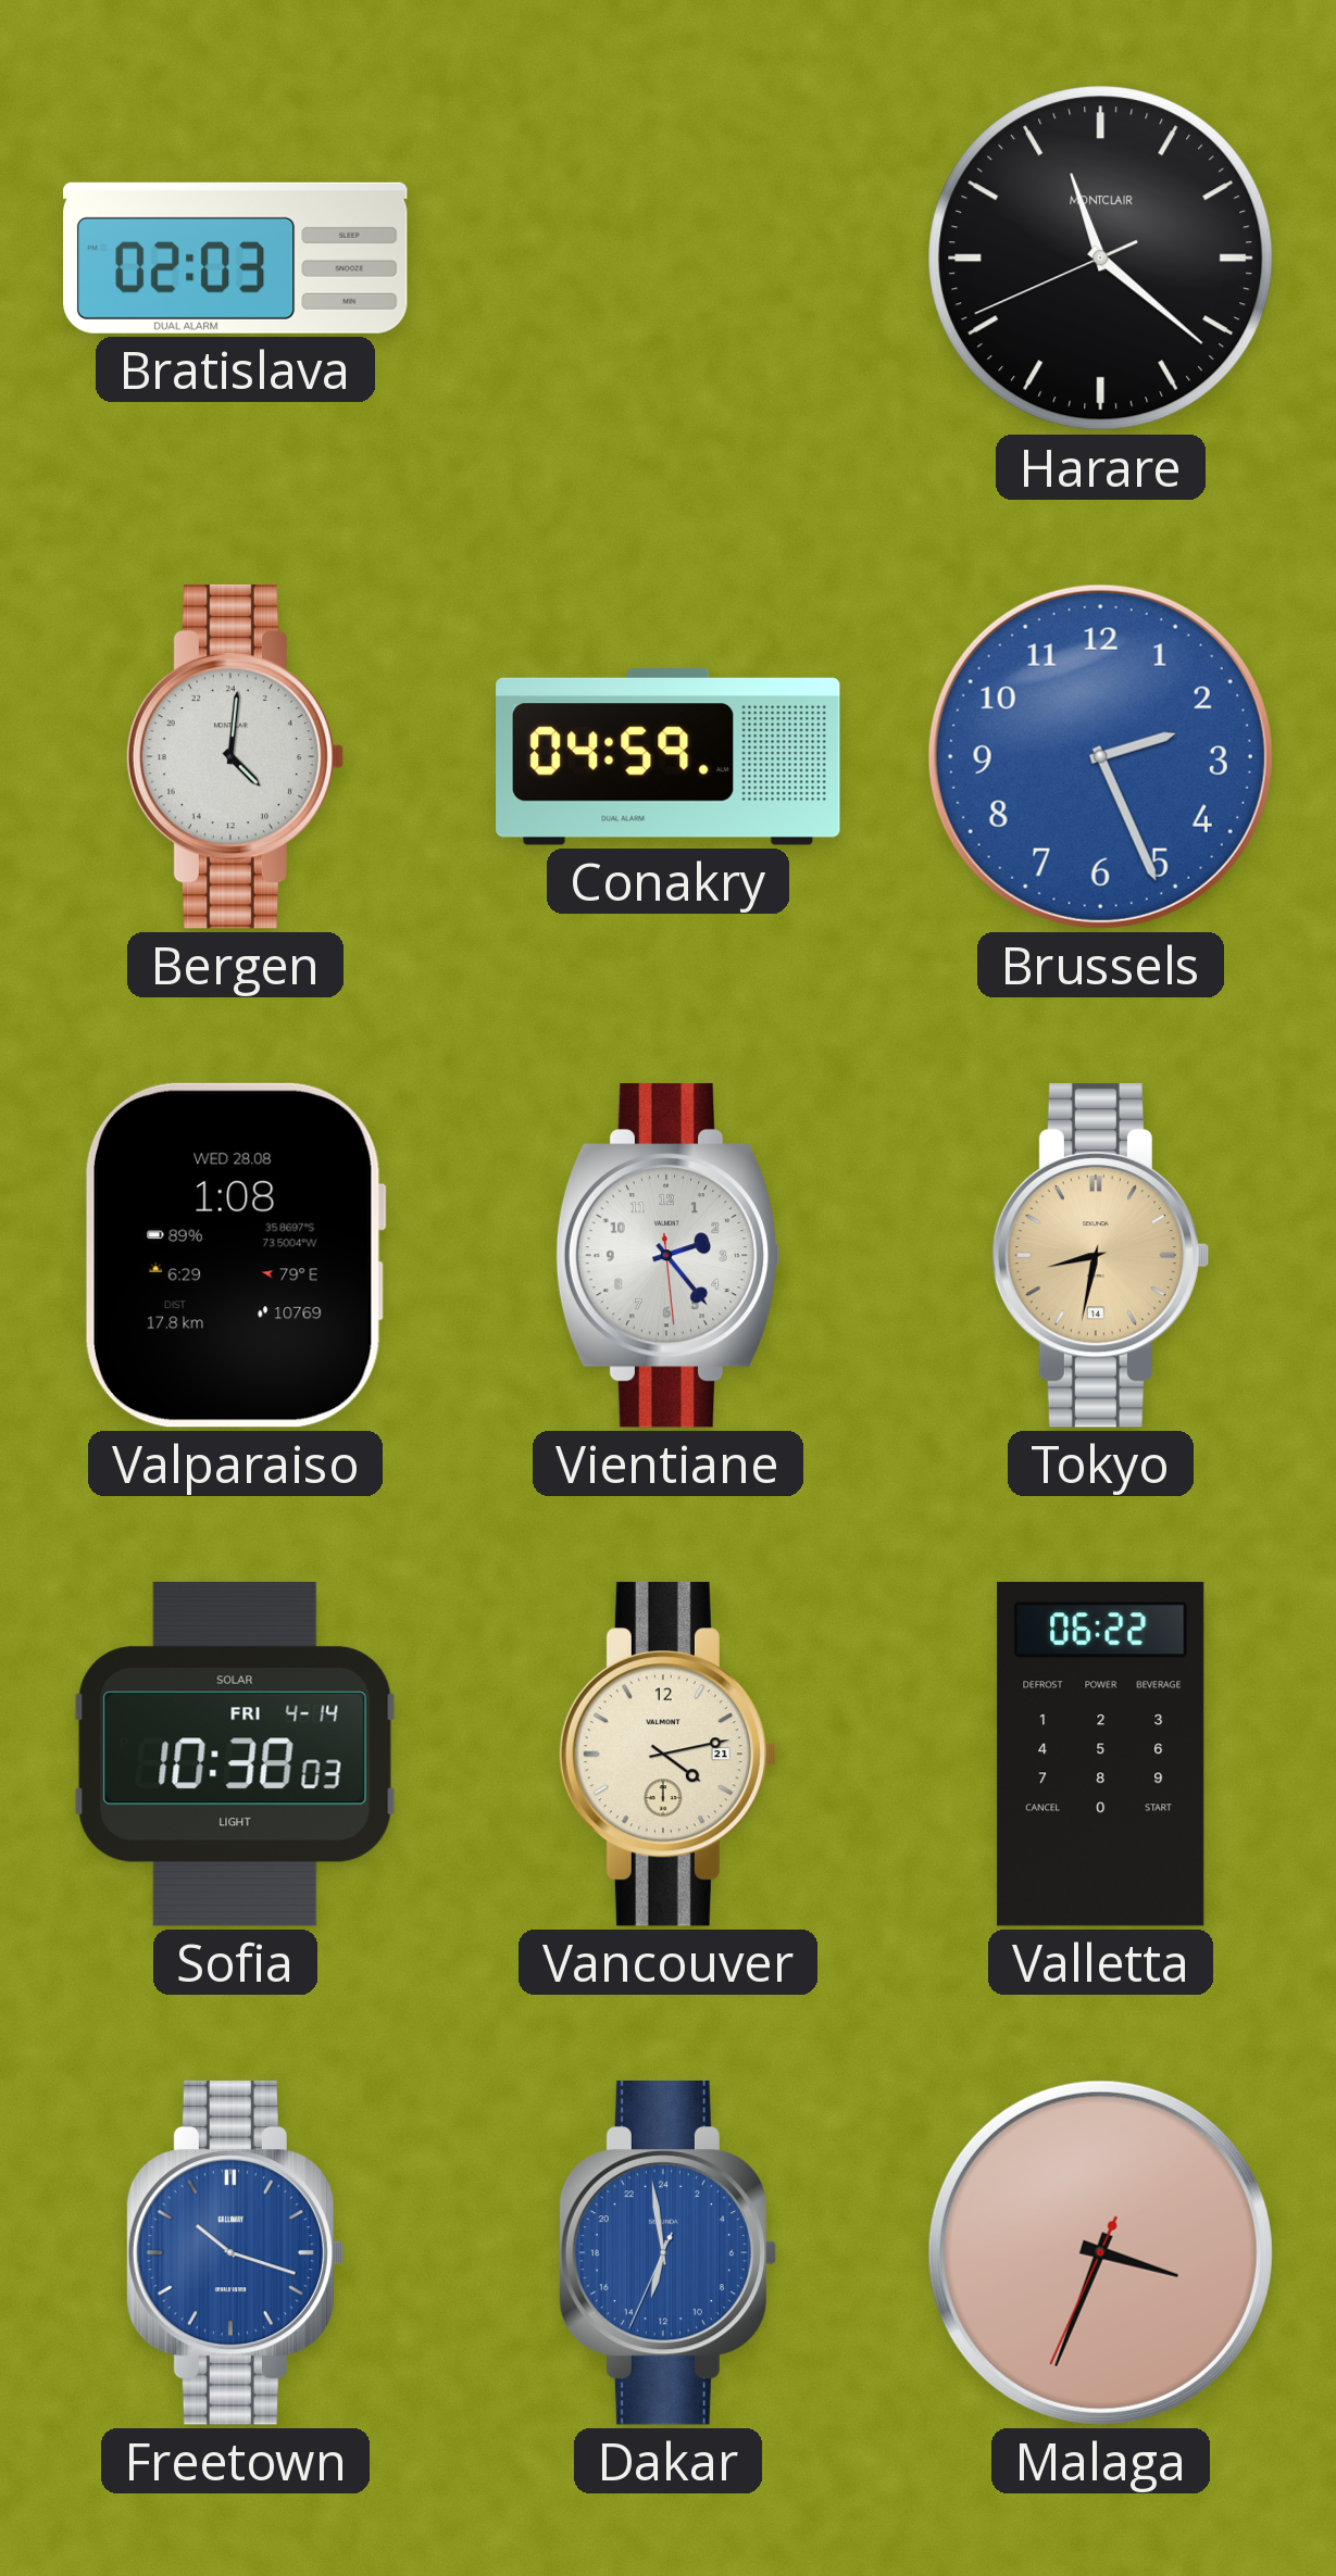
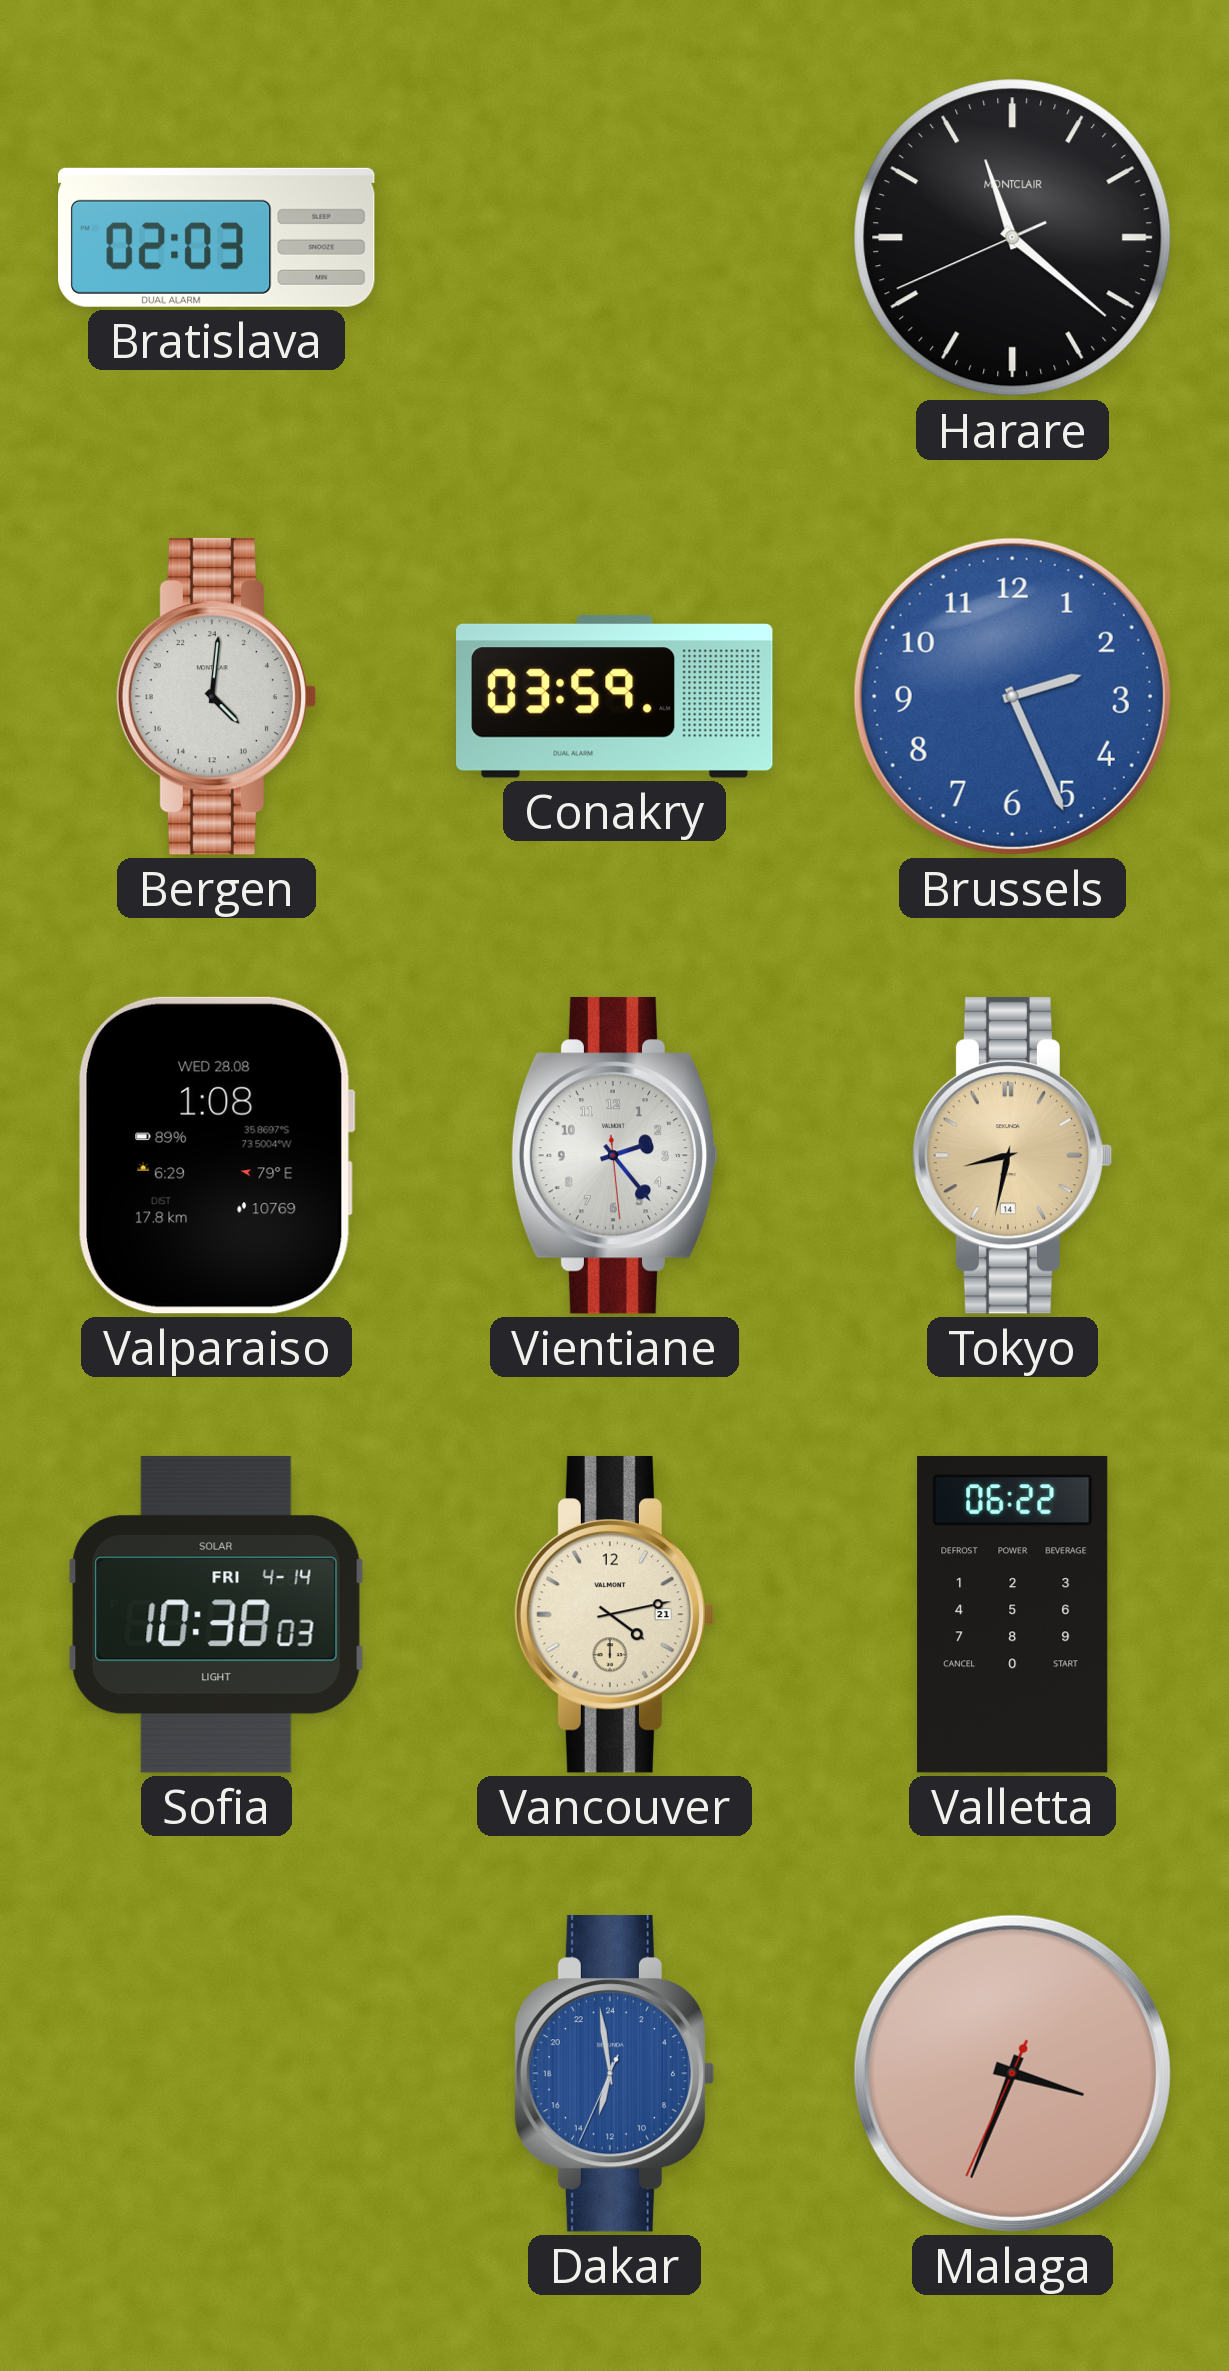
Conakry: 04:59 -> 03:59
Freetown: 10:18 -> none
